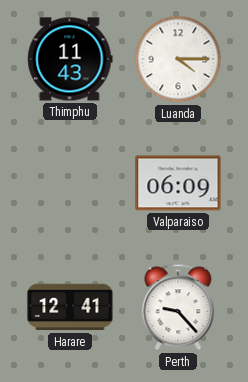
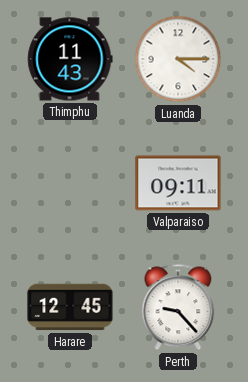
Valparaiso: 06:09 -> 09:11
Harare: 12:41 -> 12:45
